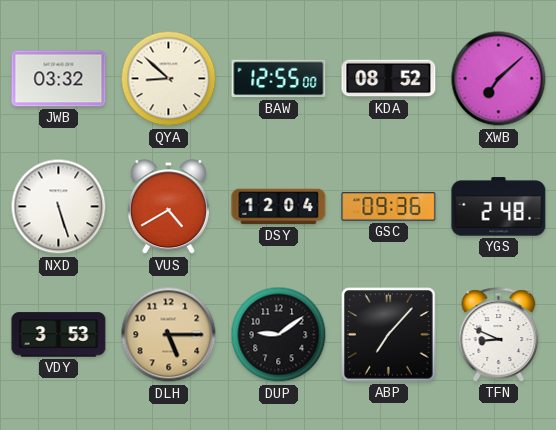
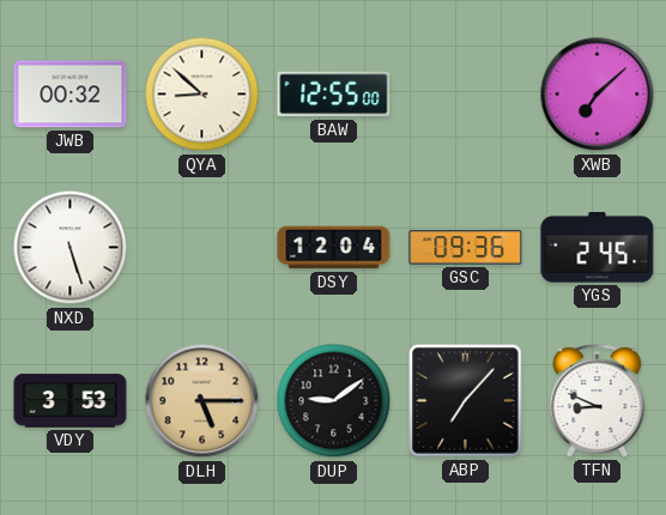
JWB: 03:32 -> 00:32
KDA: 08:52 -> none
VUS: 4:40 -> none
YGS: 2:48 -> 2:45
